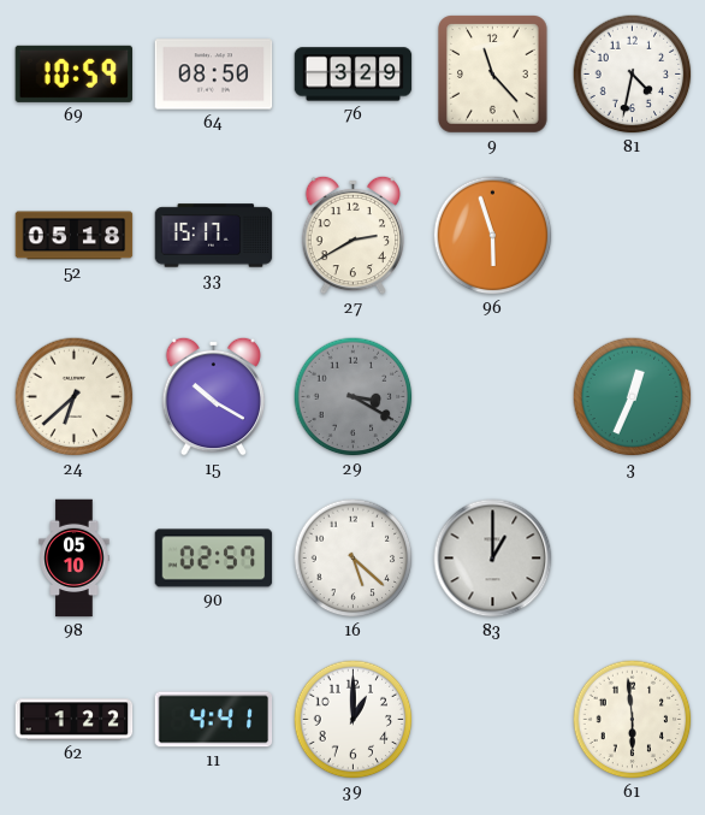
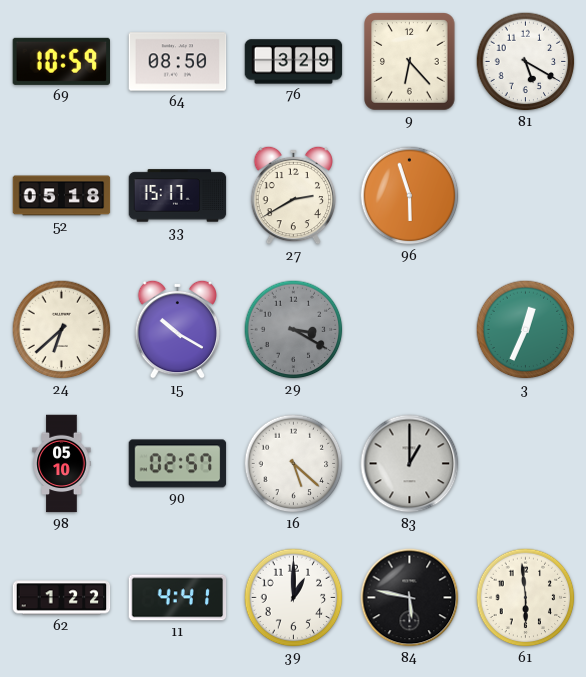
9: 11:23 -> 6:23
81: 4:32 -> 5:20
84: none -> 5:47
